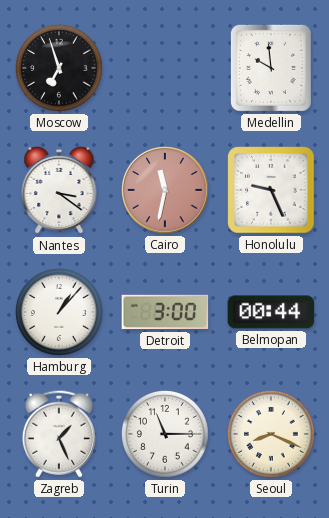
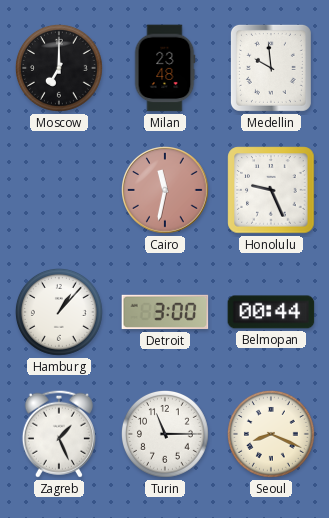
Moscow: 6:57 -> 7:00
Milan: none -> 23:48
Nantes: 3:21 -> none
